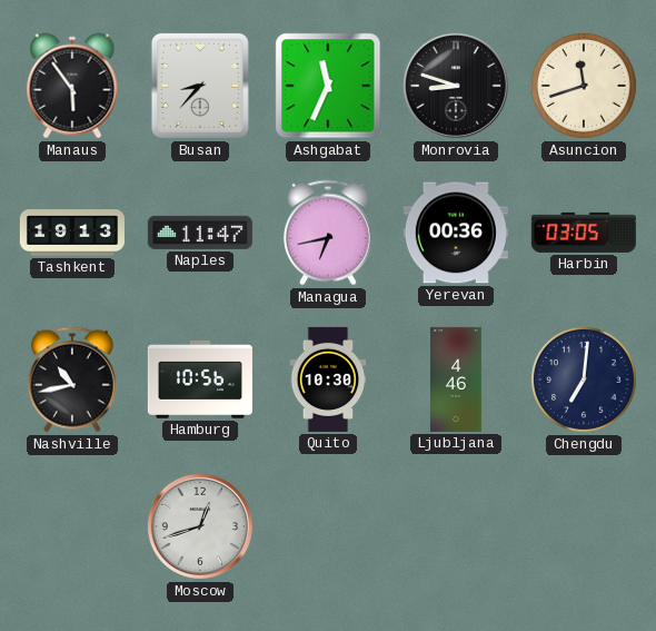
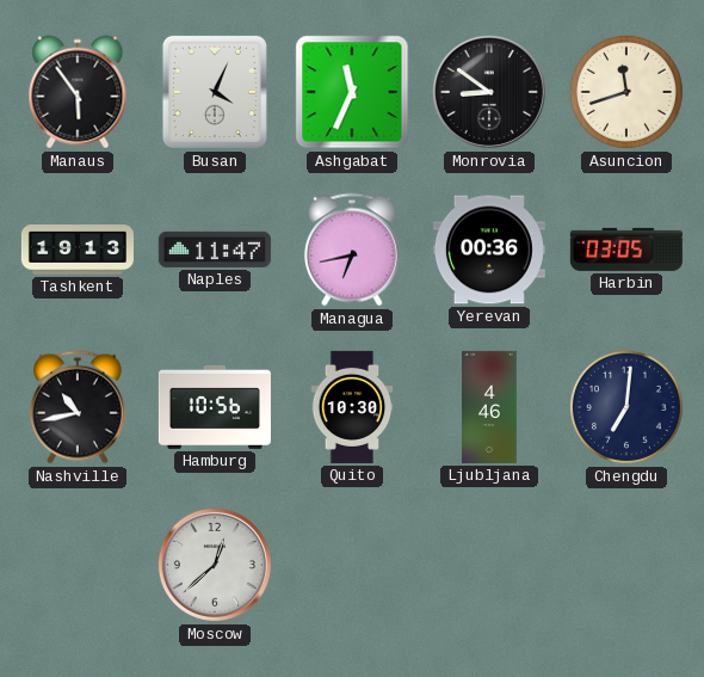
Busan: 8:37 -> 4:04
Monrovia: 8:48 -> 8:51
Moscow: 12:42 -> 12:38
